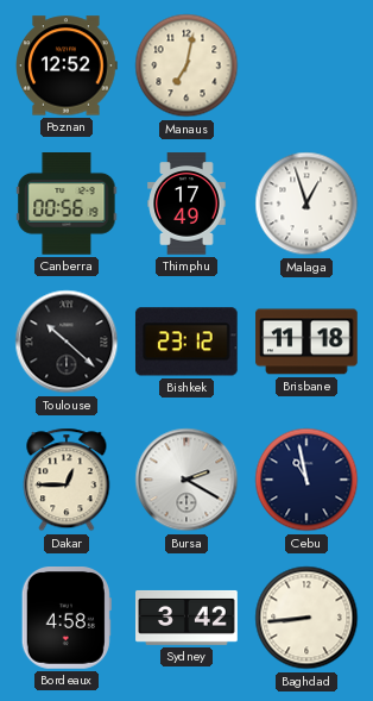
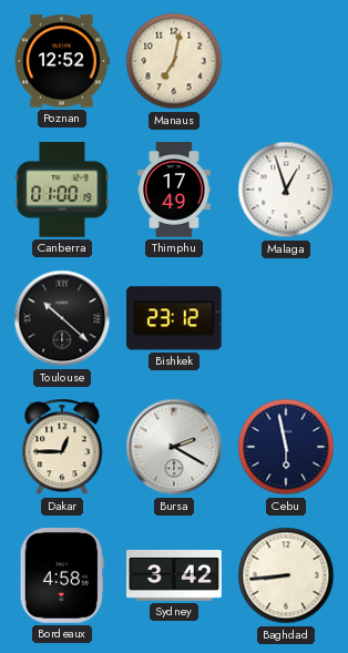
Canberra: 00:56 -> 01:00
Brisbane: 11:18 -> none
Cebu: 10:58 -> 5:58
